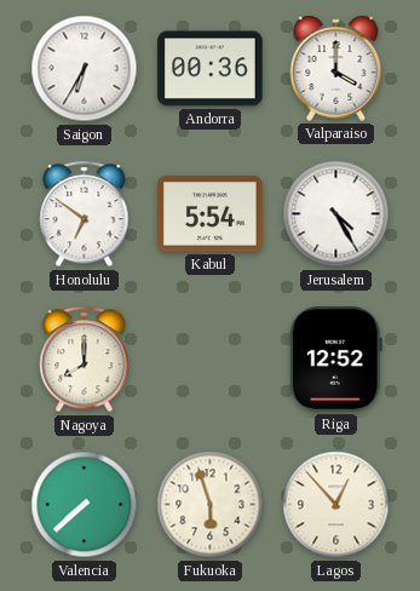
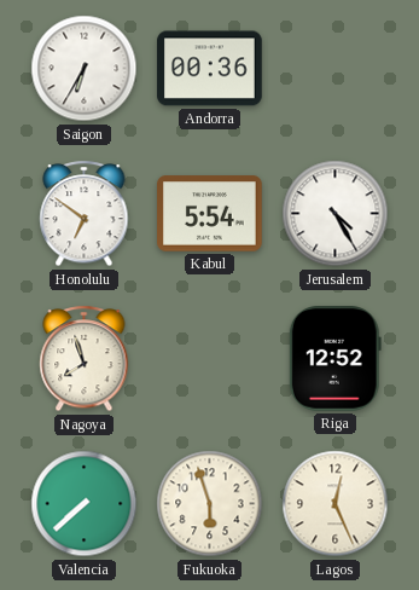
Valparaiso: 4:00 -> none
Nagoya: 8:00 -> 7:57
Lagos: 12:53 -> 12:26
